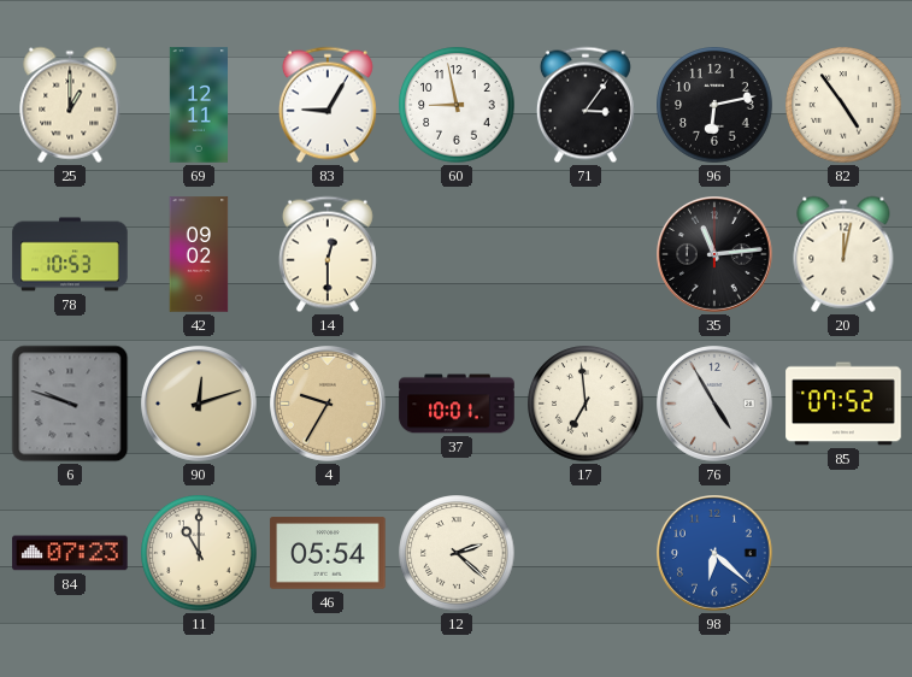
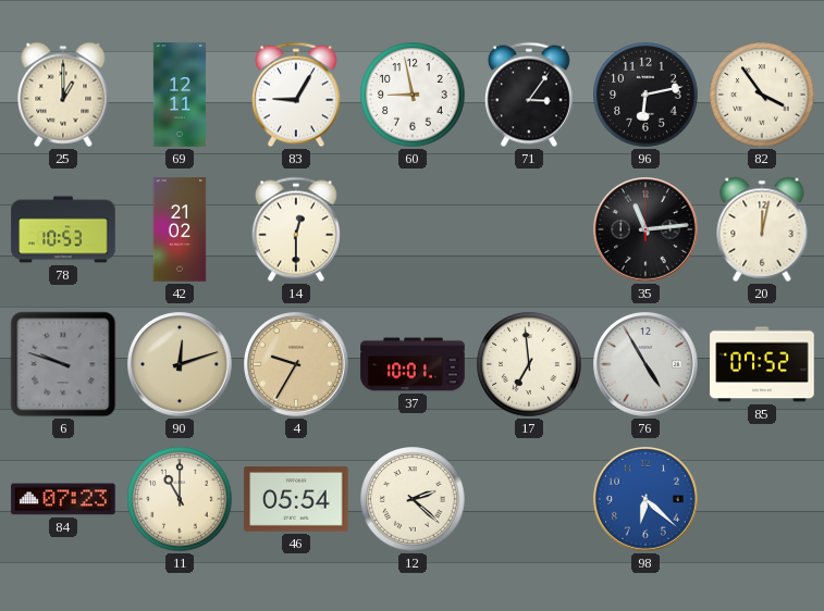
82: 4:54 -> 3:54
42: 09:02 -> 21:02
